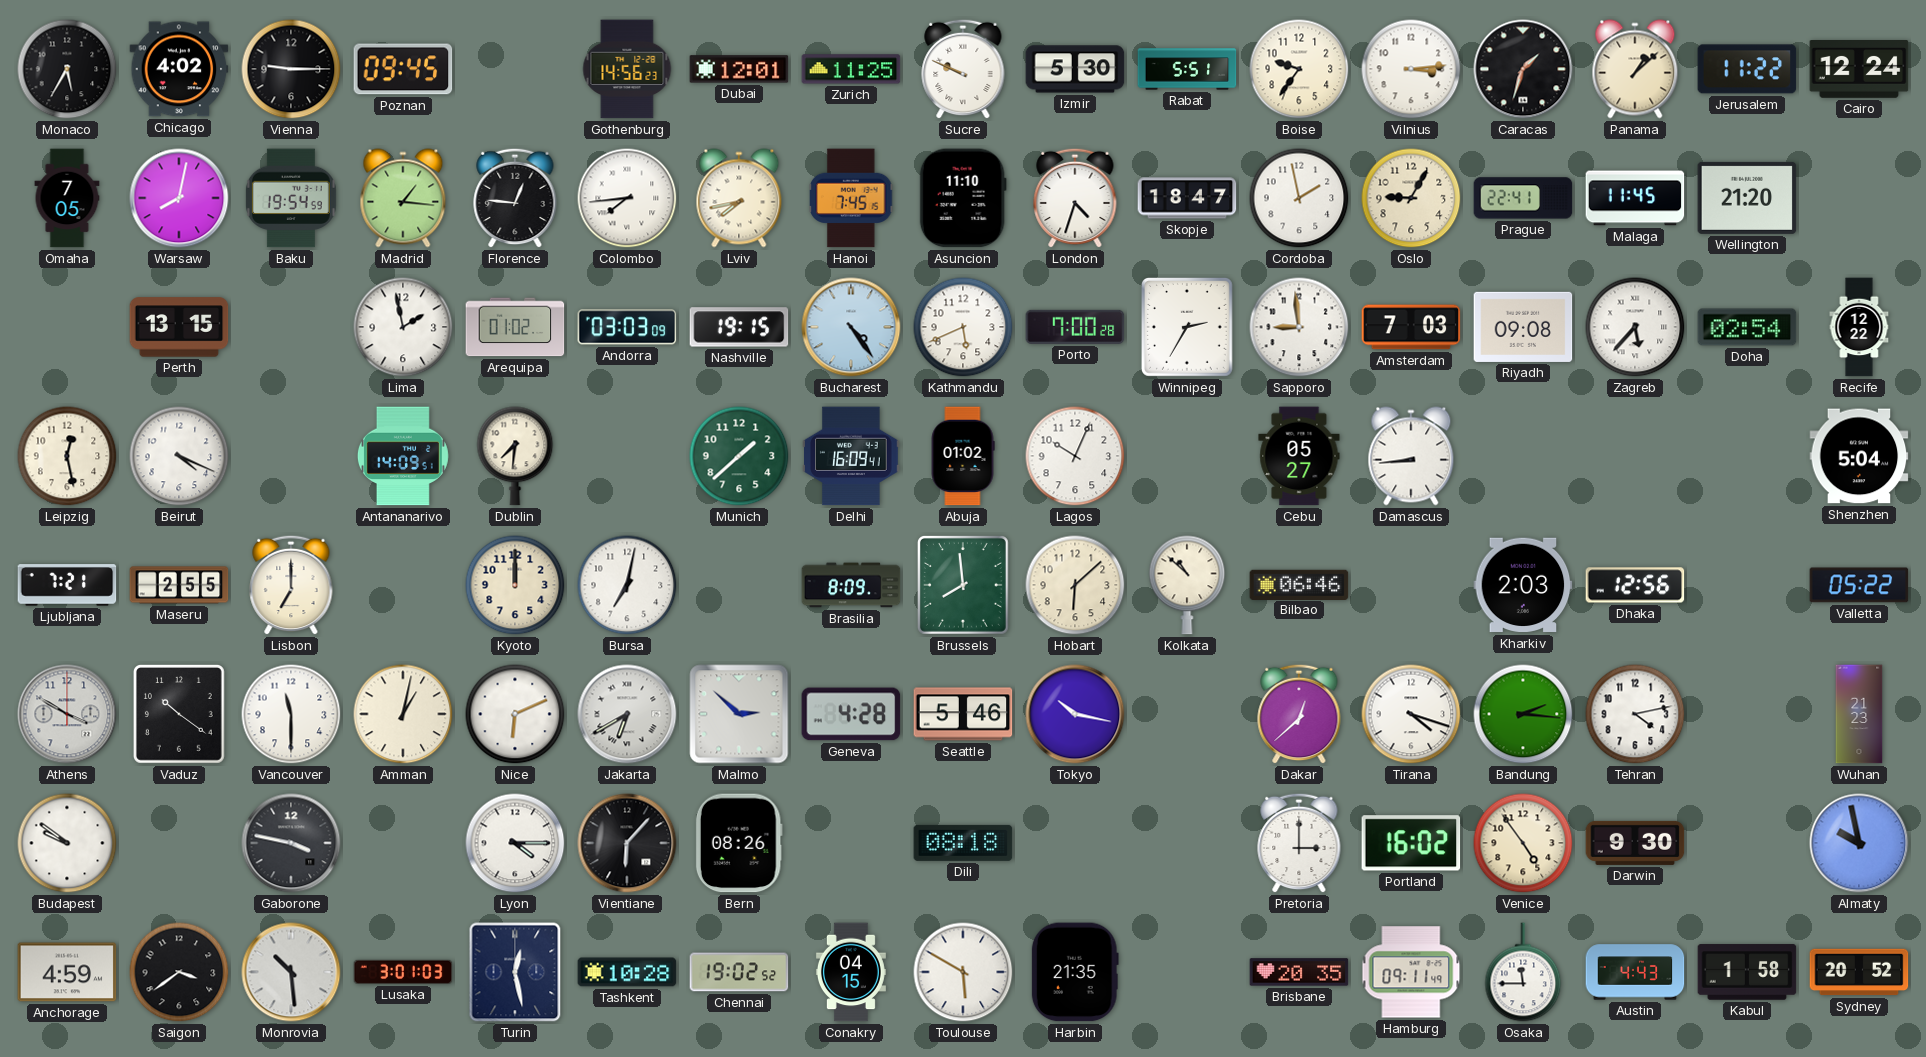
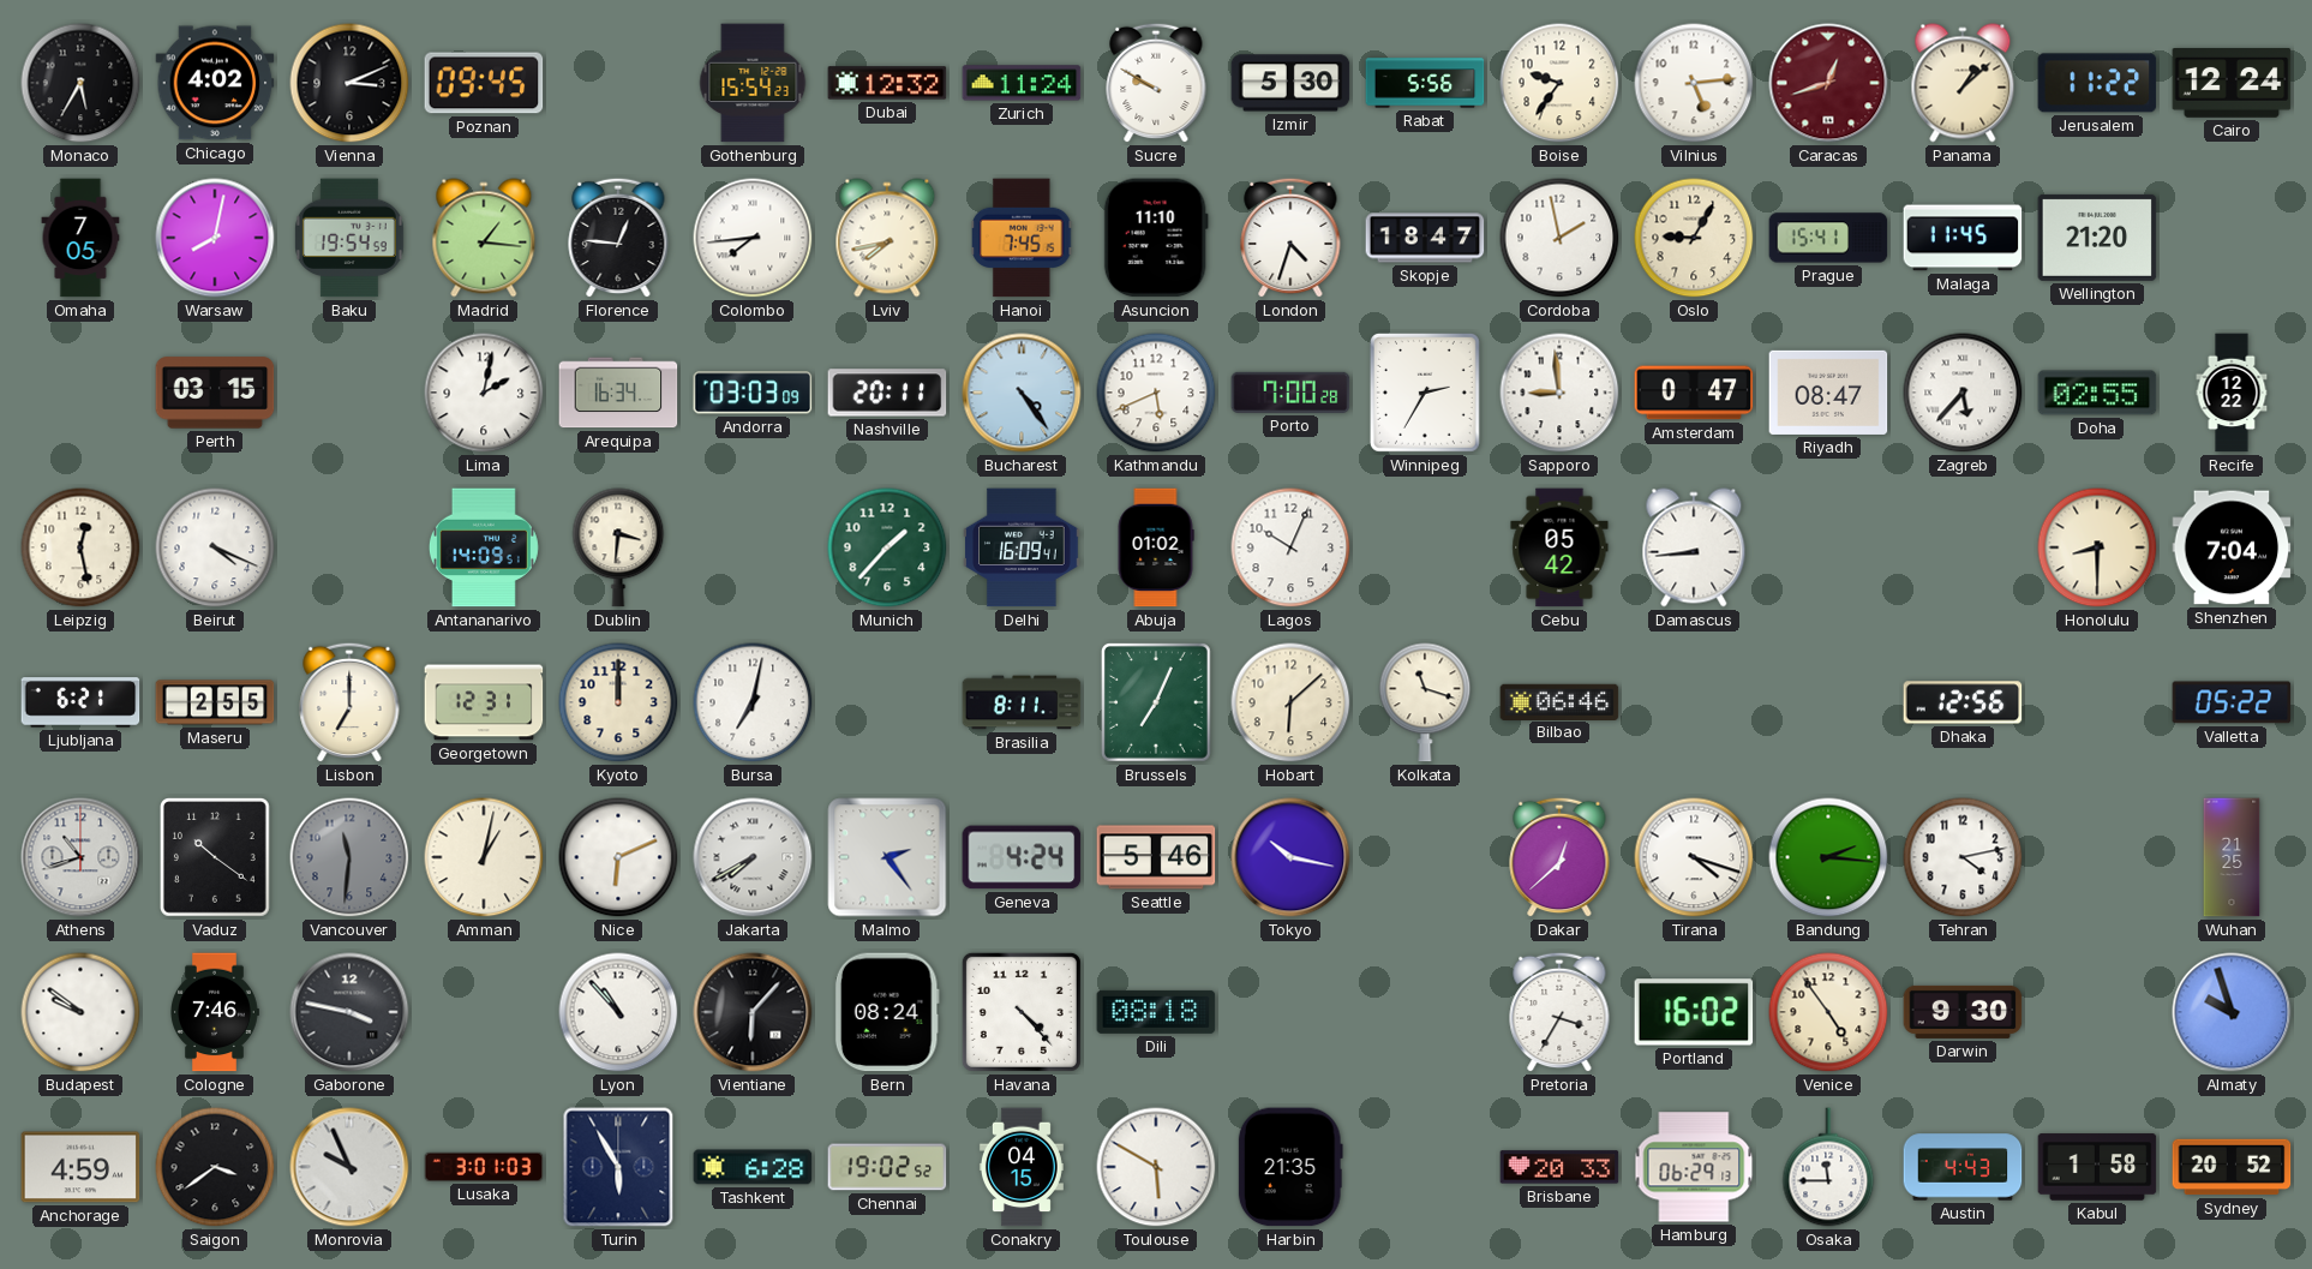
Vienna: 9:15 -> 3:11
Gothenburg: 14:56 -> 15:54
Dubai: 12:01 -> 12:32
Zurich: 11:25 -> 11:24
Sucre: 9:49 -> 9:50
Rabat: 5:51 -> 5:56
Vilnius: 3:14 -> 5:14
Caracas: 1:33 -> 12:42
Caracas dial: black -> burgundy
Prague: 22:41 -> 15:41
Perth: 13:15 -> 03:15
Lima: 1:58 -> 2:02
Arequipa: 01:02 -> 16:34
Nashville: 19:15 -> 20:11
Amsterdam: 7:03 -> 0:47
Riyadh: 09:08 -> 08:47
Doha: 02:54 -> 02:55
Dublin: 7:31 -> 3:31
Munich: 1:38 -> 1:37
Cebu: 05:27 -> 05:42
Honolulu: none -> 8:30
Shenzhen: 5:04 -> 7:04
Ljubljana: 7:21 -> 6:21
Georgetown: none -> 12:31
Brasilia: 8:09 -> 8:11
Brussels: 7:59 -> 7:04
Kolkata: 10:52 -> 11:18
Kharkiv: 2:03 -> none
Athens: 3:50 -> 10:42
Vancouver: 11:30 -> 11:31
Vancouver dial: white -> grey
Jakarta: 6:40 -> 7:40
Malmo: 2:52 -> 2:24
Geneva: 4:28 -> 4:24
Wuhan: 21:23 -> 21:25
Cologne: none -> 7:46
Lyon: 4:15 -> 10:53
Bern: 08:26 -> 08:24
Havana: none -> 4:23
Pretoria: 3:00 -> 3:35
Almaty: 9:58 -> 9:57
Monrovia: 10:29 -> 9:56
Turin: 12:28 -> 5:55
Tashkent: 10:28 -> 6:28
Brisbane: 20:35 -> 20:33
Hamburg: 09:11 -> 06:29
